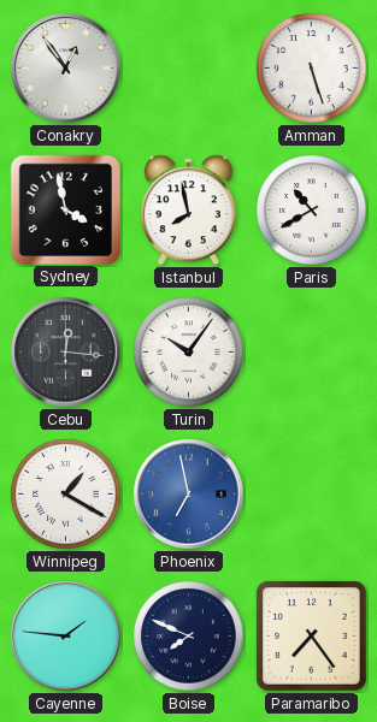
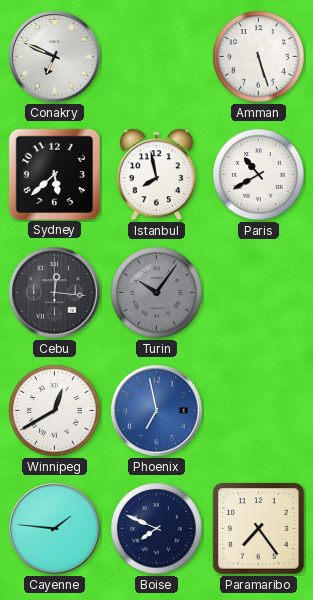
Conakry: 12:54 -> 6:49
Sydney: 3:58 -> 5:38
Turin dial: white -> grey
Winnipeg: 1:20 -> 12:40
